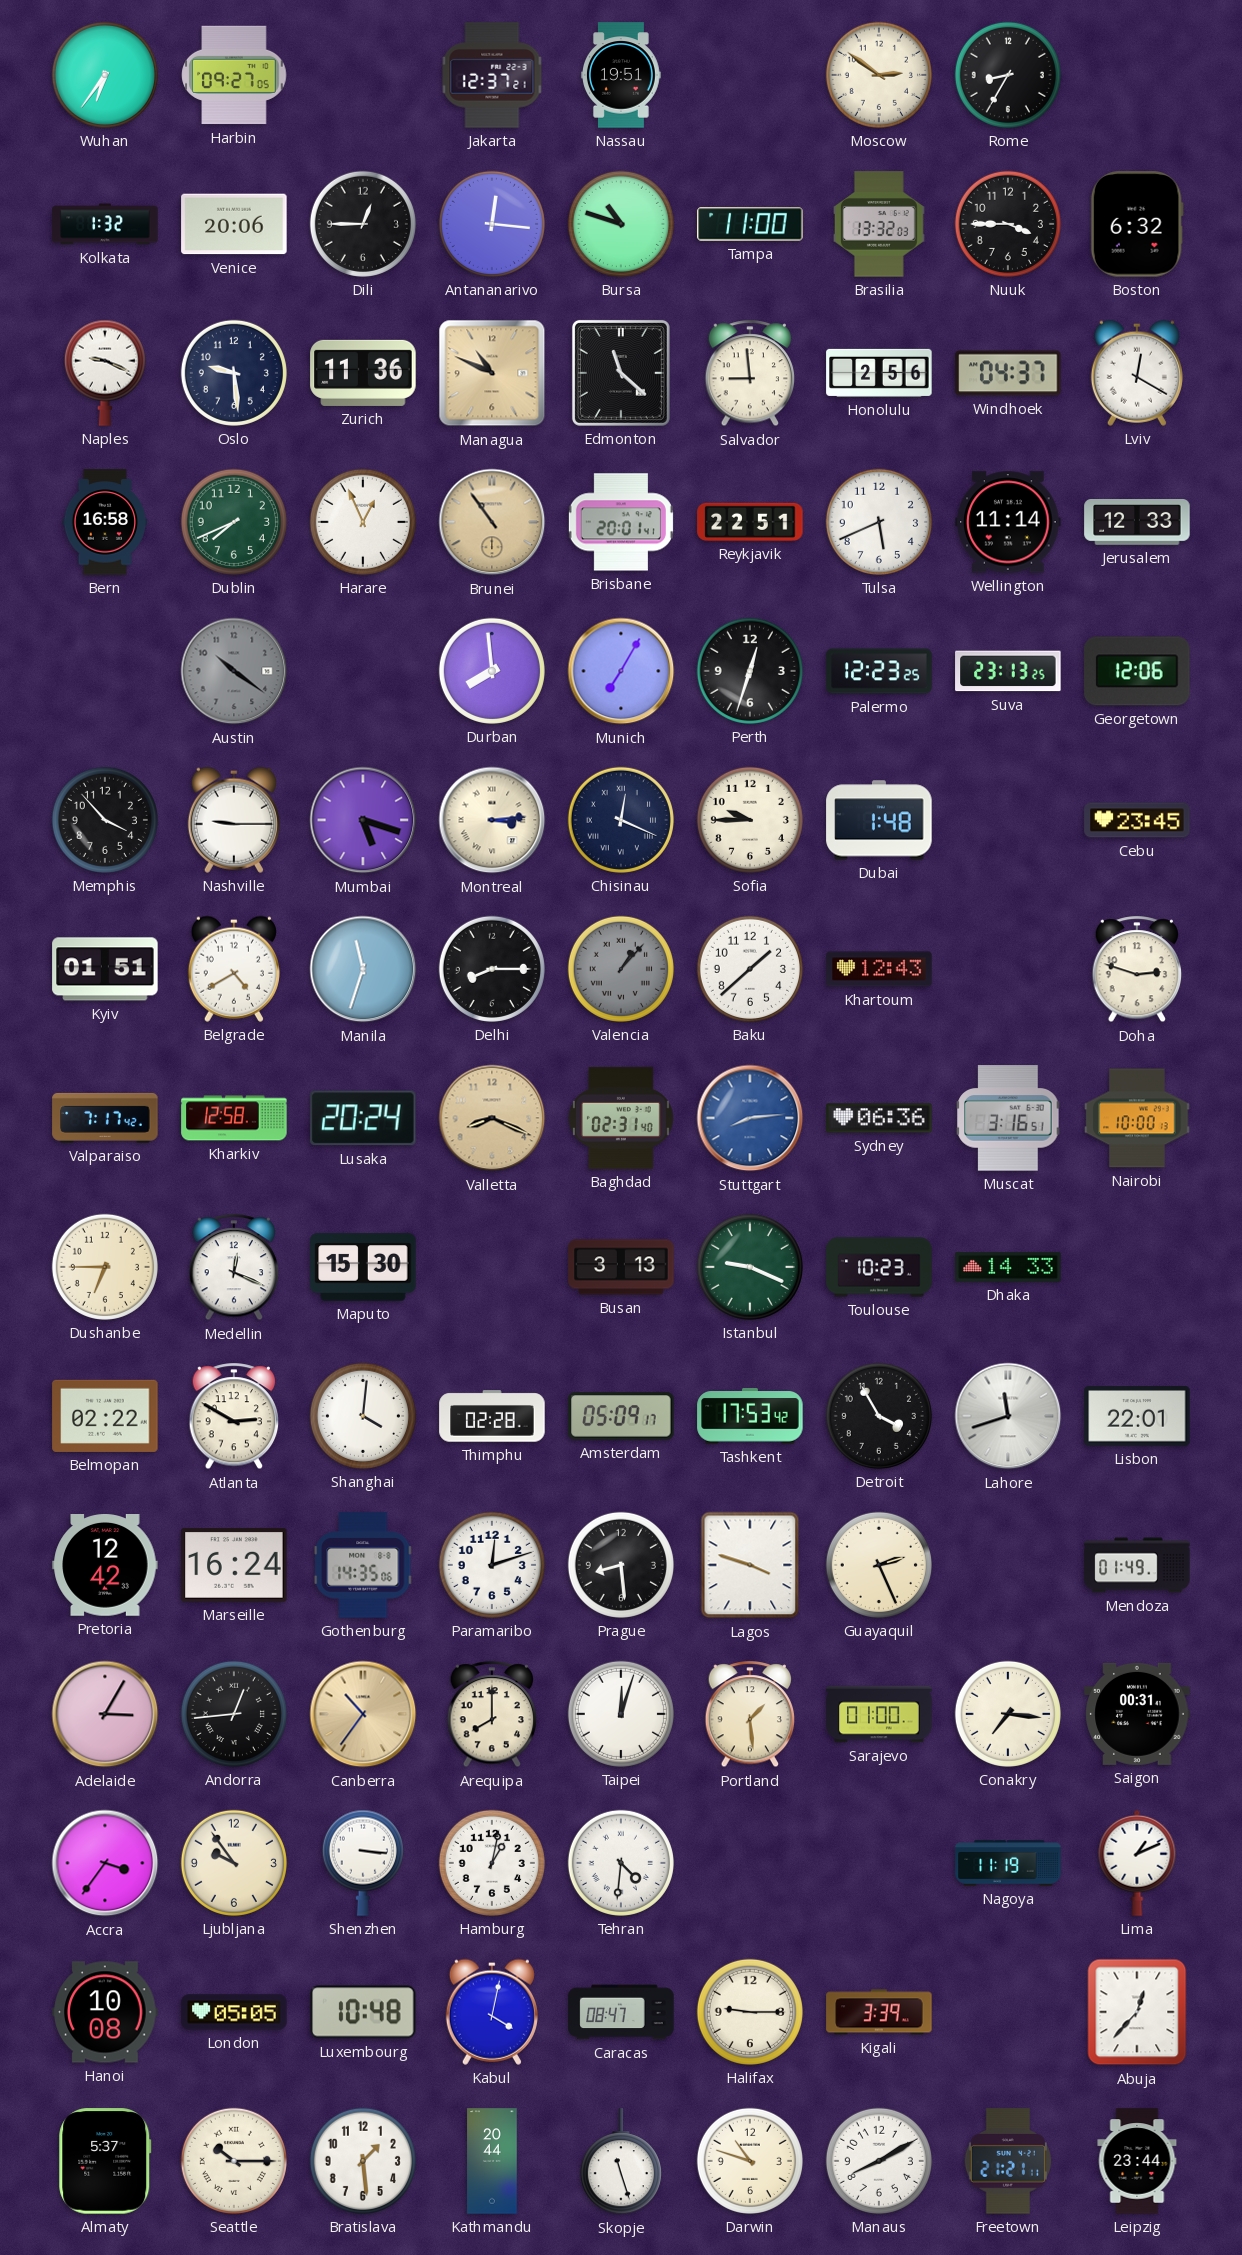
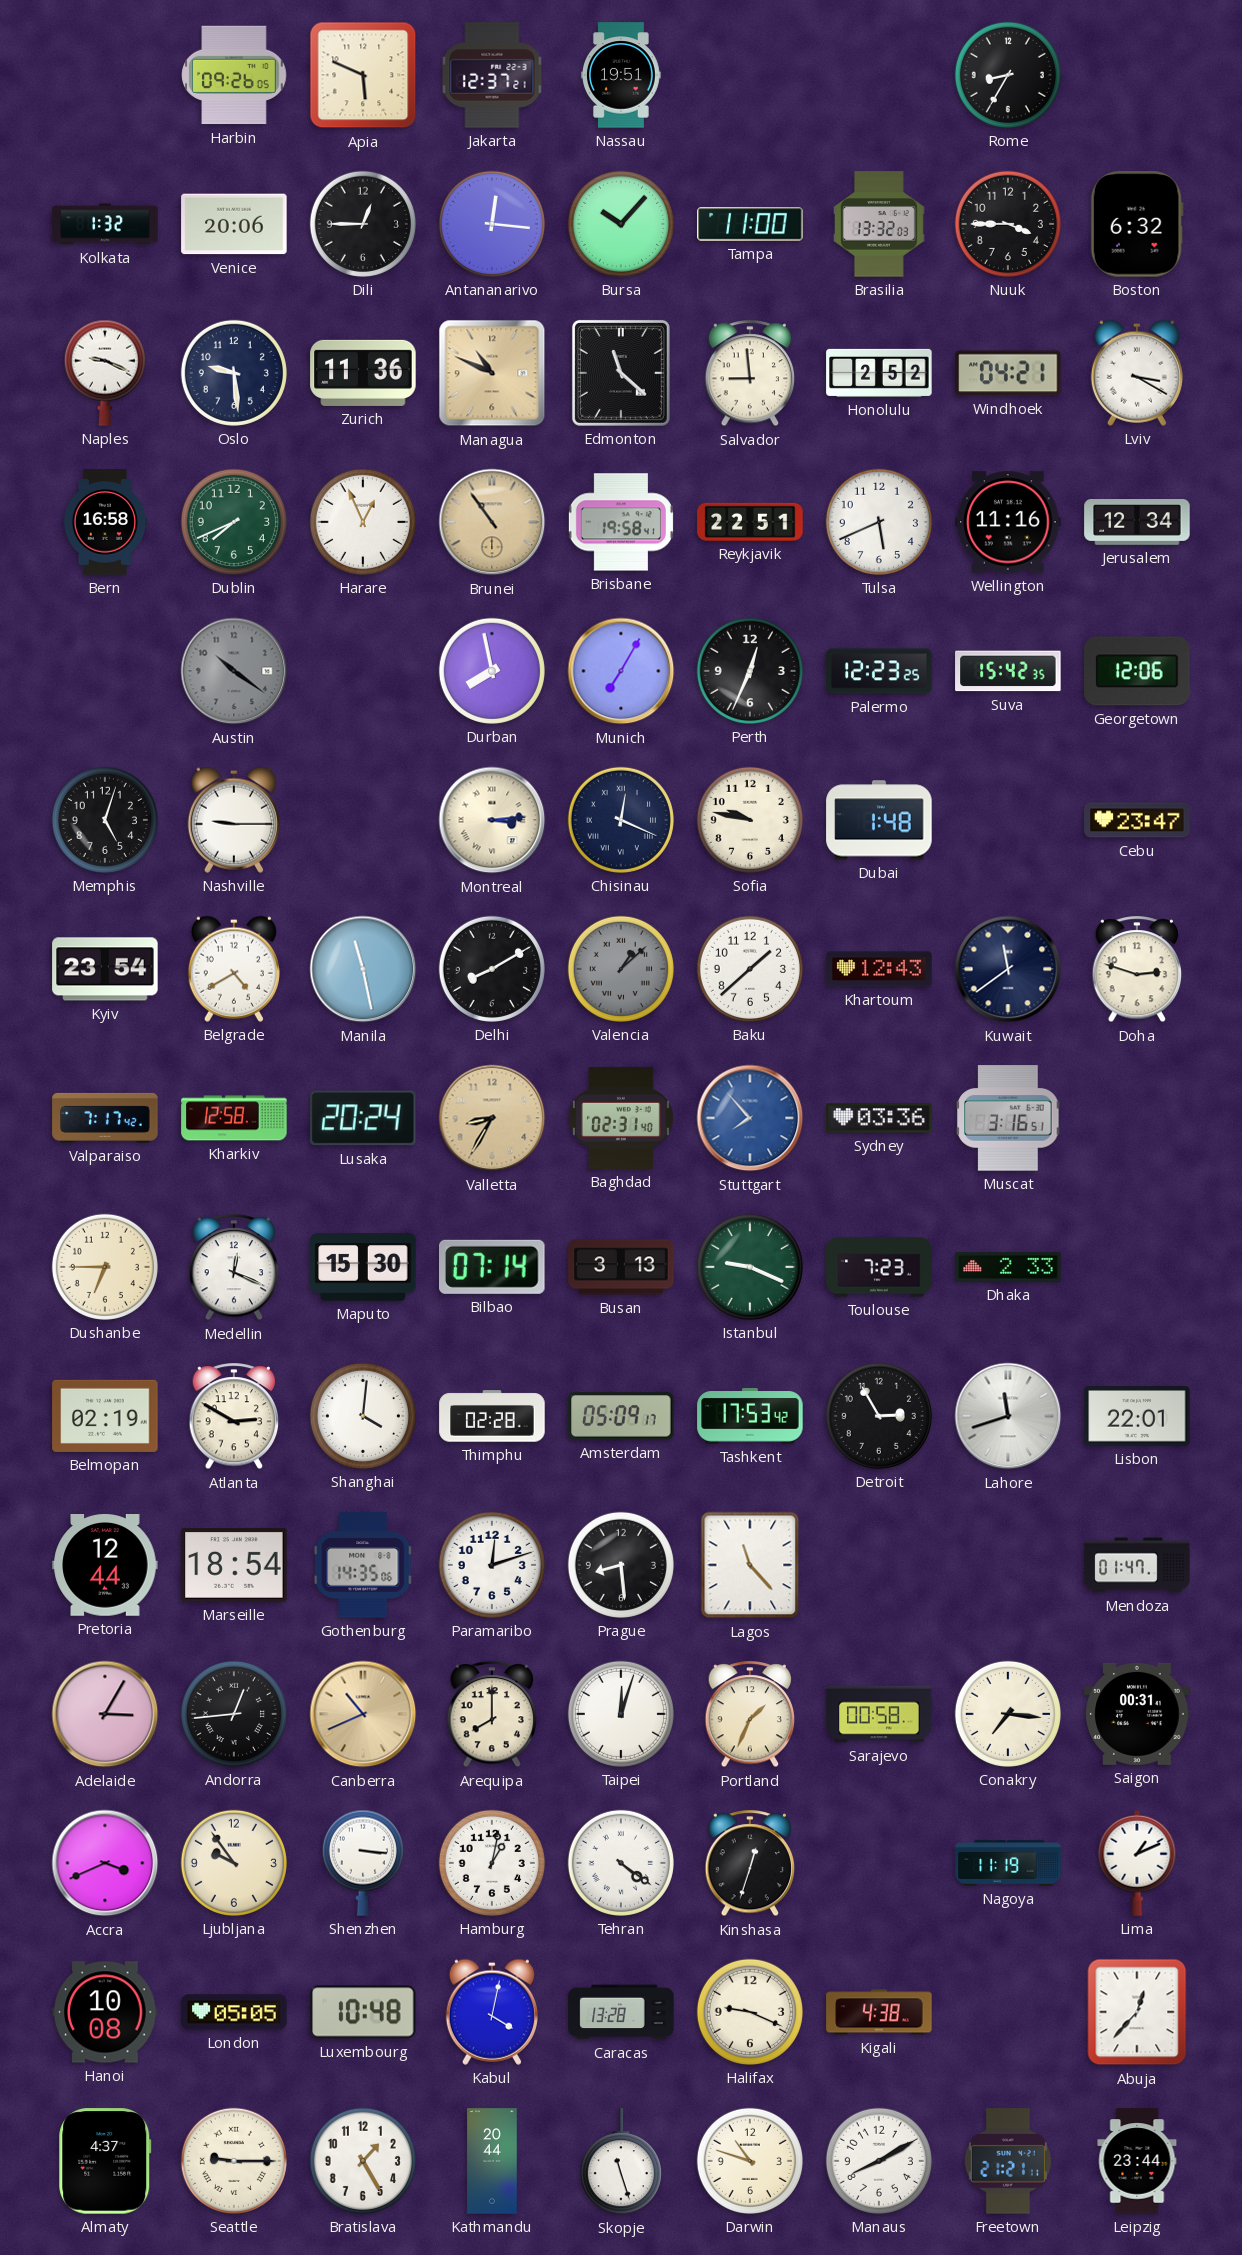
Wuhan: 6:36 -> none
Harbin: 09:27 -> 09:26
Apia: none -> 5:49
Moscow: 2:51 -> none
Bursa: 10:48 -> 10:07
Honolulu: 2:56 -> 2:52
Windhoek: 04:37 -> 04:21
Lviv: 12:20 -> 3:20
Brisbane: 20:01 -> 19:58
Wellington: 11:14 -> 11:16
Jerusalem: 12:33 -> 12:34
Durban: 7:59 -> 7:58
Perth: 12:33 -> 12:34
Suva: 23:13 -> 15:42
Memphis: 3:53 -> 5:03
Mumbai: 5:18 -> none
Sofia: 9:45 -> 9:47
Cebu: 23:45 -> 23:47
Kyiv: 01:51 -> 23:54
Manila: 11:33 -> 11:28
Delhi: 8:15 -> 8:10
Valencia: 1:07 -> 1:08
Kuwait: none -> 11:39
Valletta: 8:19 -> 8:35
Stuttgart: 8:14 -> 7:53
Sydney: 06:36 -> 03:36
Nairobi: 10:00 -> none
Bilbao: none -> 07:14
Toulouse: 10:23 -> 7:23
Dhaka: 14:33 -> 2:33
Belmopan: 02:22 -> 02:19
Detroit: 3:55 -> 2:55
Pretoria: 12:42 -> 12:44
Marseille: 16:24 -> 18:54
Lagos: 3:48 -> 11:23
Guayaquil: 2:26 -> none
Mendoza: 01:49 -> 01:47
Canberra: 10:36 -> 10:41
Portland: 1:29 -> 1:34
Sarajevo: 01:00 -> 00:58
Accra: 3:36 -> 3:41
Tehran: 4:31 -> 4:21
Kinshasa: none -> 12:33
Caracas: 08:47 -> 13:28
Halifax: 9:15 -> 9:19
Kigali: 3:39 -> 4:38
Almaty: 5:37 -> 4:37
Seattle: 10:15 -> 9:15
Bratislava: 1:29 -> 1:25
